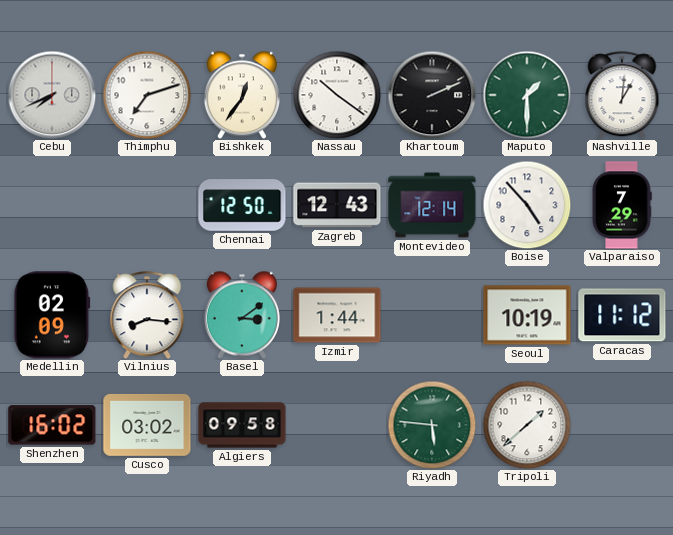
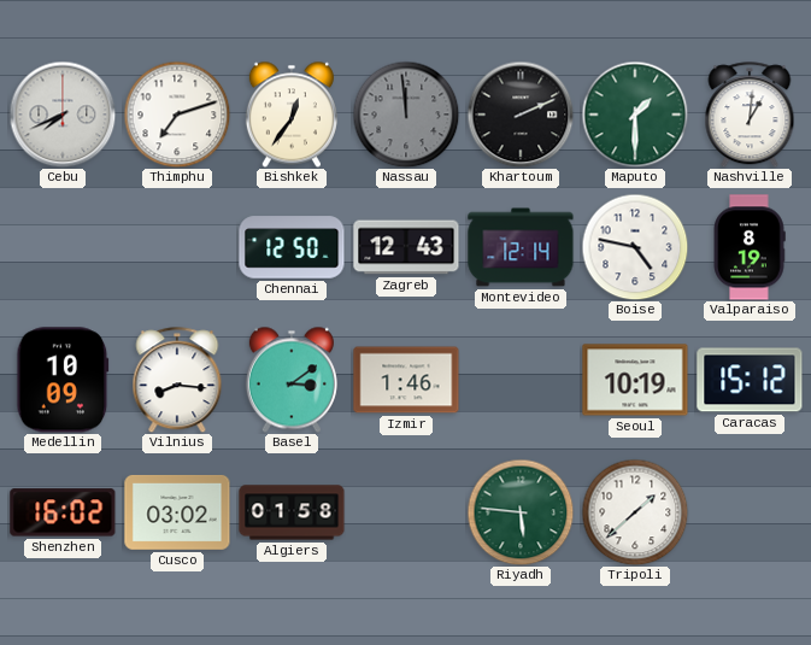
Nassau: 10:21 -> 11:59
Nassau dial: white -> grey
Boise: 4:53 -> 4:47
Valparaiso: 7:29 -> 8:19
Medellin: 02:09 -> 10:09
Izmir: 1:44 -> 1:46
Caracas: 11:12 -> 15:12
Algiers: 09:58 -> 01:58
